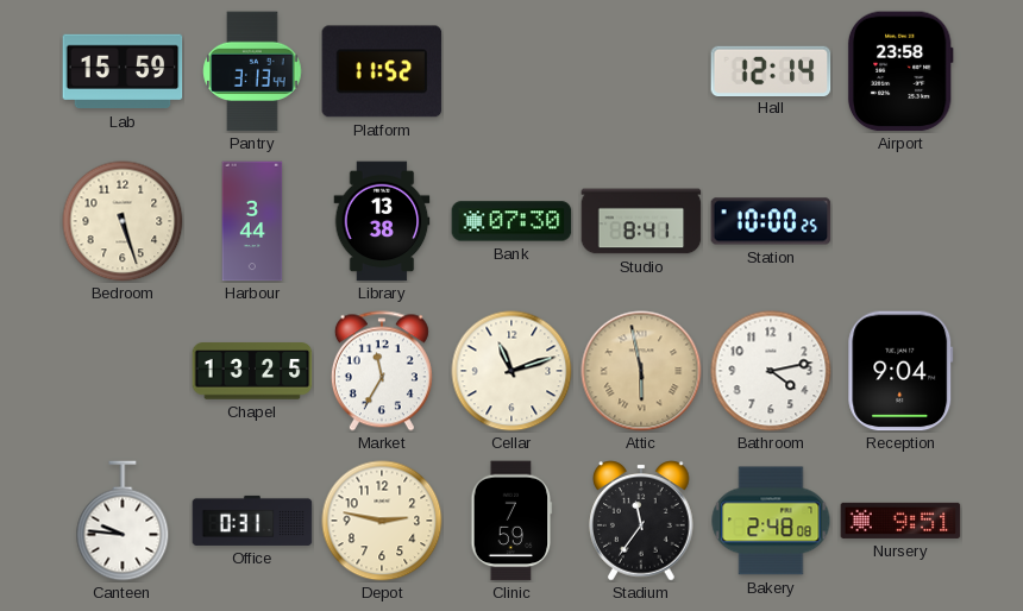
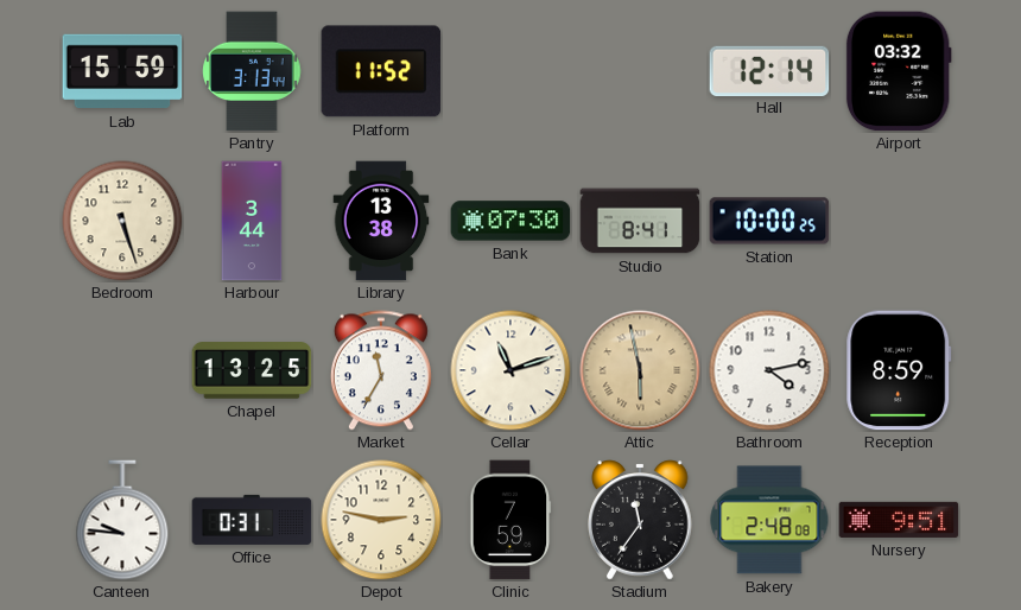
Airport: 23:58 -> 03:32
Reception: 9:04 -> 8:59
